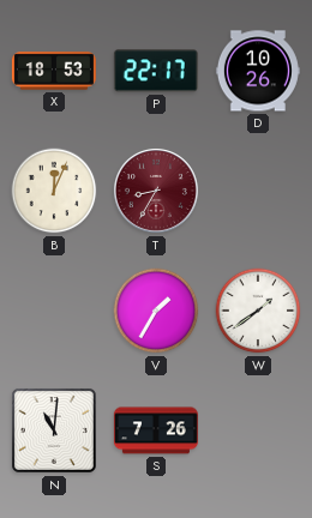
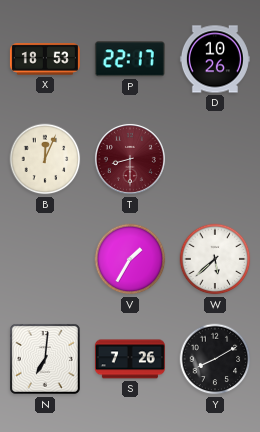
T: 8:35 -> 8:30
W: 1:39 -> 5:38
N: 11:01 -> 7:01
Y: none -> 8:10
